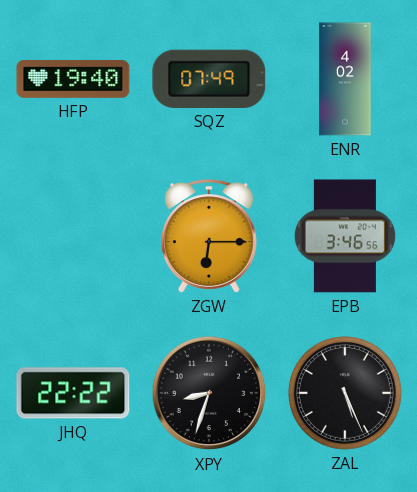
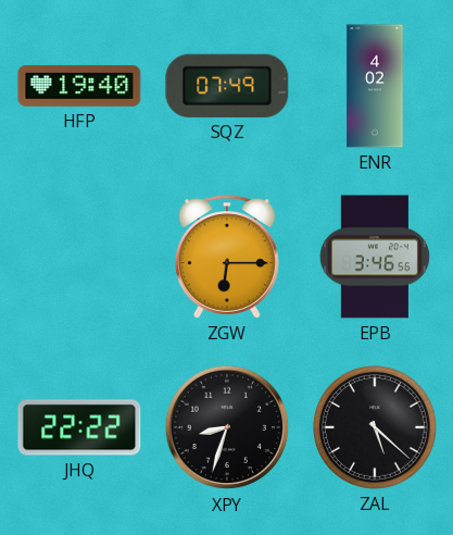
ZAL: 5:26 -> 5:22
